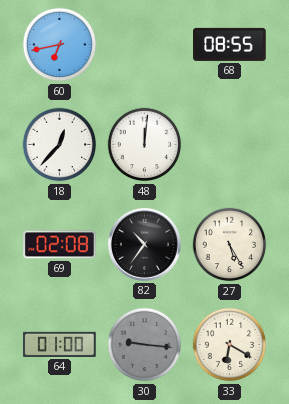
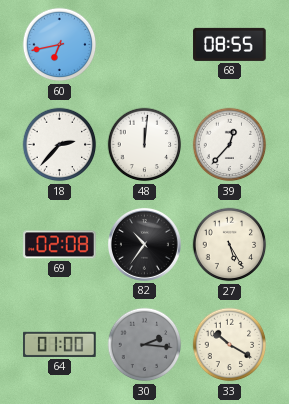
18: 12:37 -> 2:37
39: none -> 12:37
30: 9:16 -> 2:16
33: 6:20 -> 10:20
